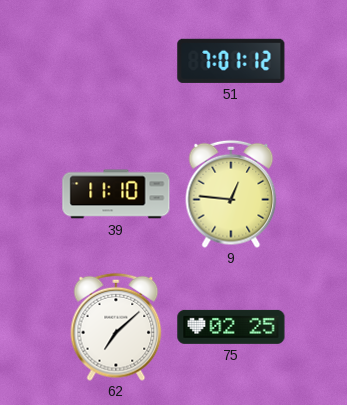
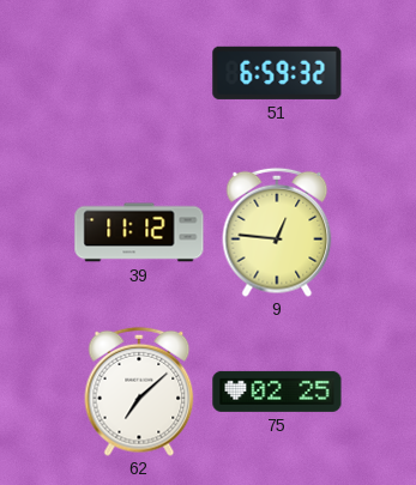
51: 7:01 -> 6:59
39: 11:10 -> 11:12
